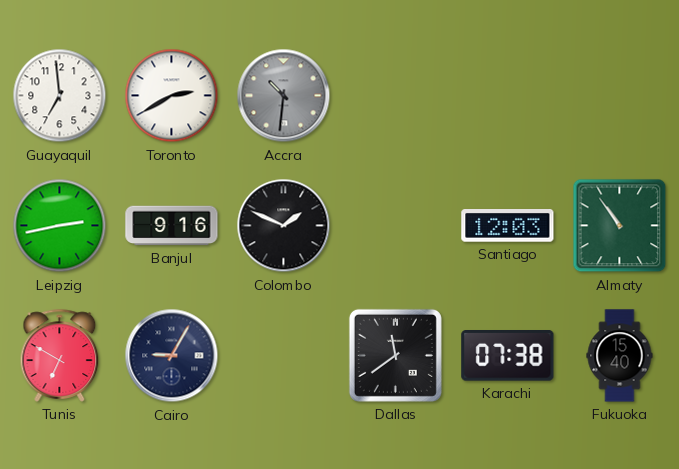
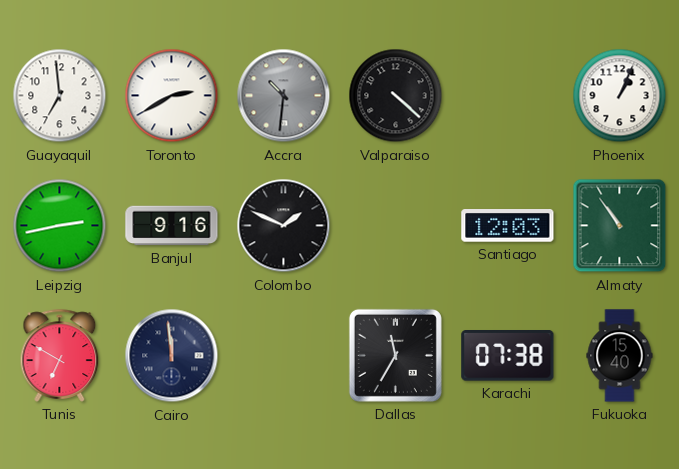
Valparaiso: none -> 4:22
Phoenix: none -> 1:04
Cairo: 9:05 -> 11:59
Dallas: 11:39 -> 11:35
